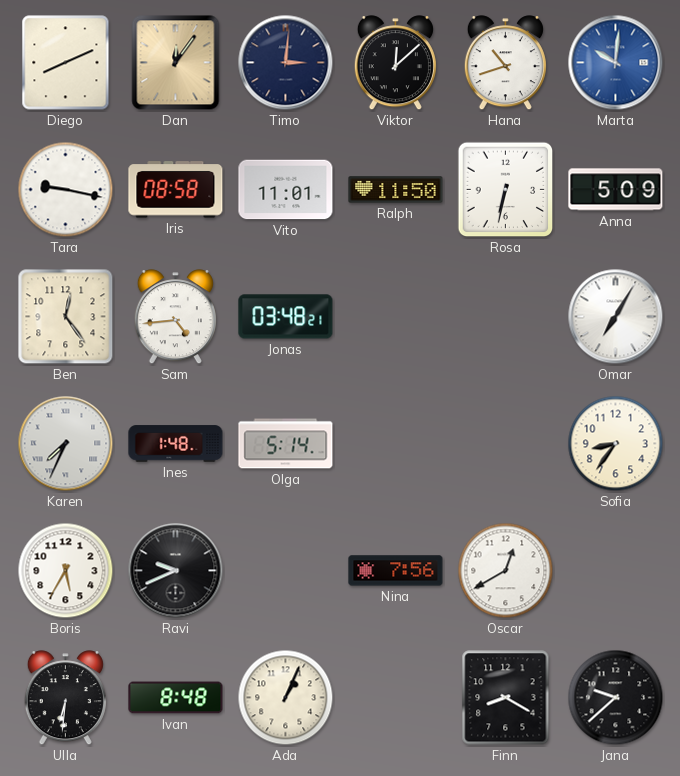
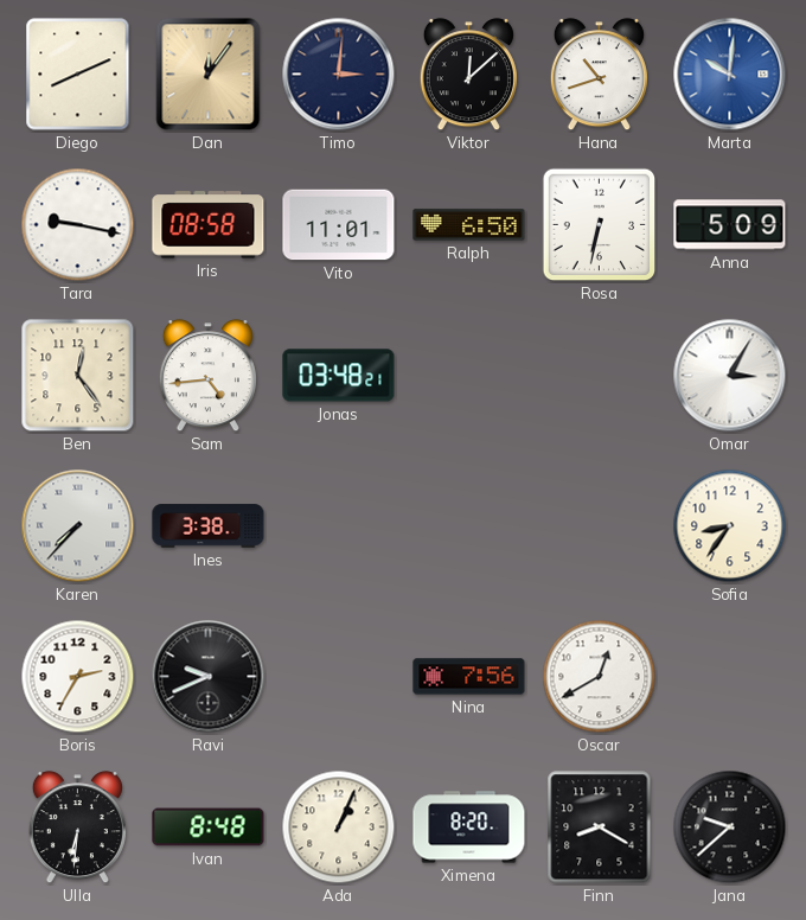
Ralph: 11:50 -> 6:50
Omar: 7:05 -> 3:05
Karen: 7:34 -> 7:37
Ines: 1:48 -> 3:38
Olga: 5:14 -> none
Boris: 5:35 -> 2:35
Ximena: none -> 8:20
